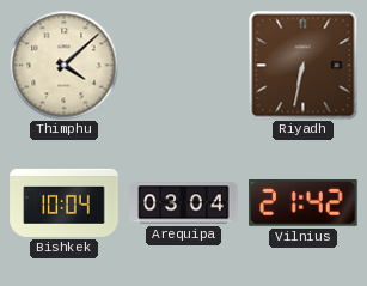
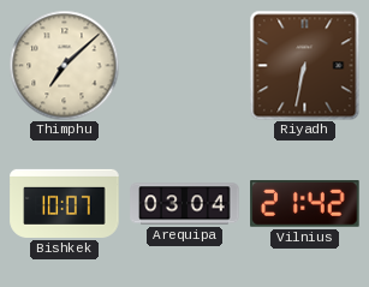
Thimphu: 4:08 -> 7:08
Bishkek: 10:04 -> 10:07
